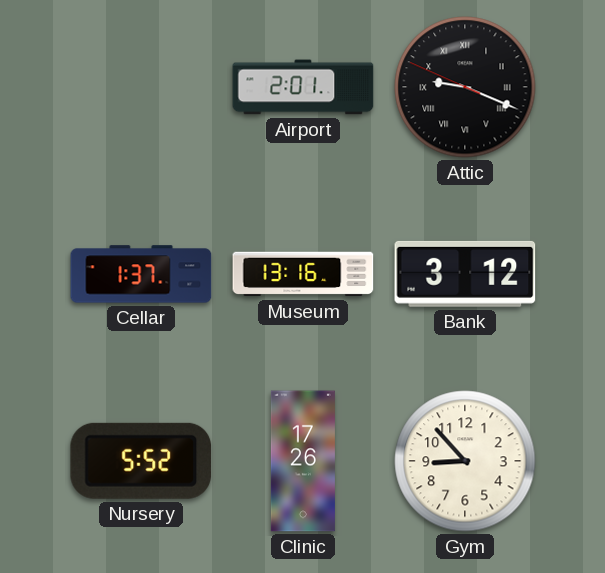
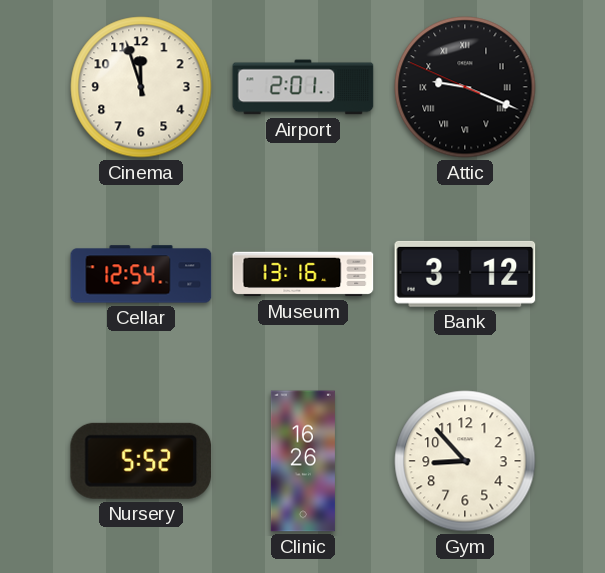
Cinema: none -> 11:57
Cellar: 1:37 -> 12:54
Clinic: 17:26 -> 16:26
